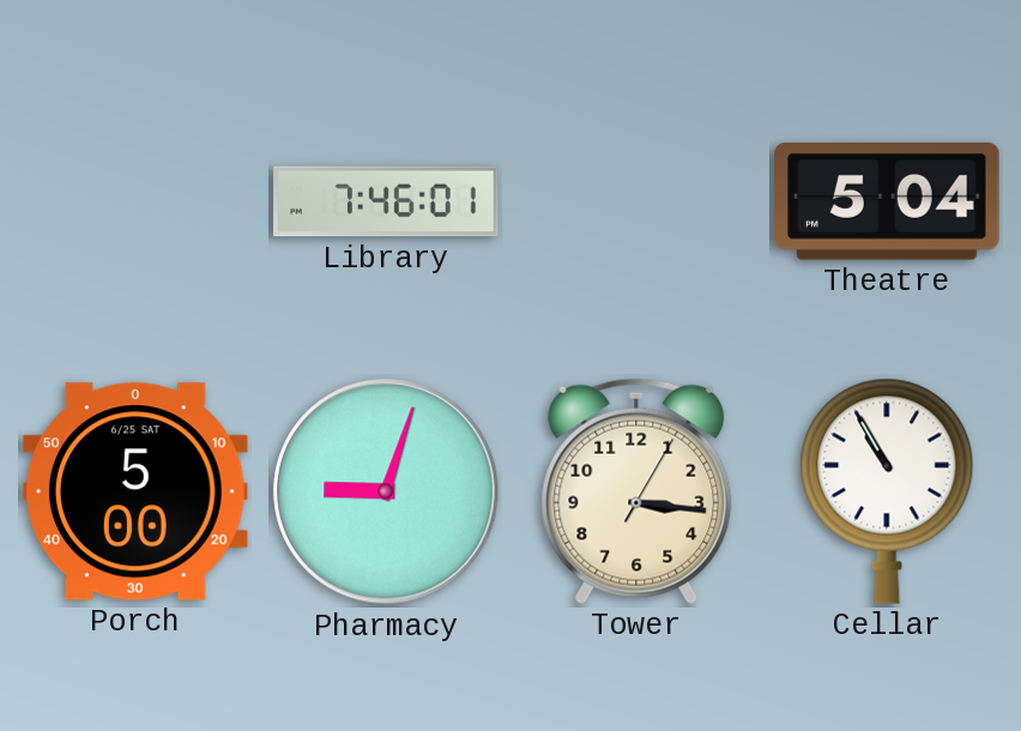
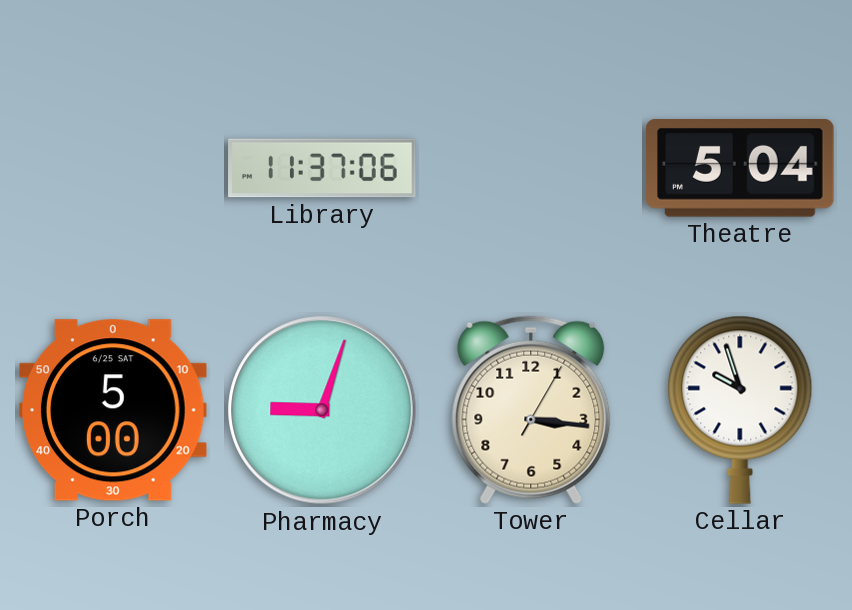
Library: 7:46 -> 11:37
Cellar: 10:55 -> 9:57
